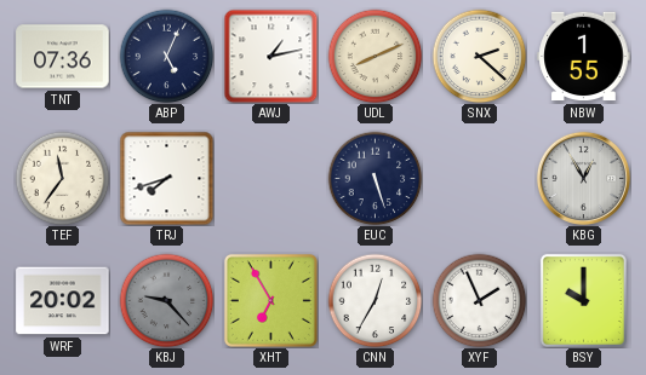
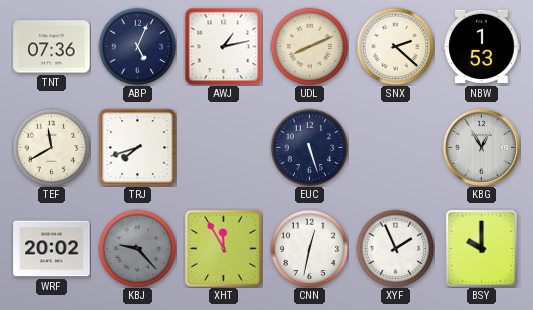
NBW: 1:55 -> 1:53
TEF: 11:36 -> 11:40
XHT: 6:55 -> 11:55
CNN: 12:35 -> 12:32
